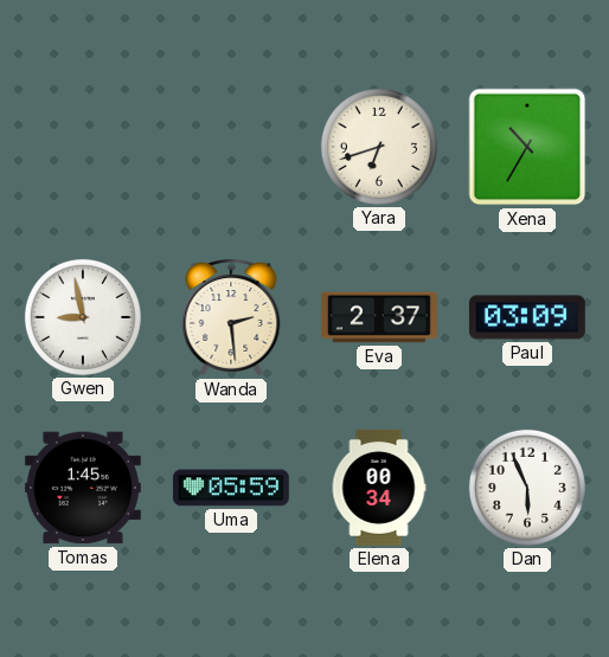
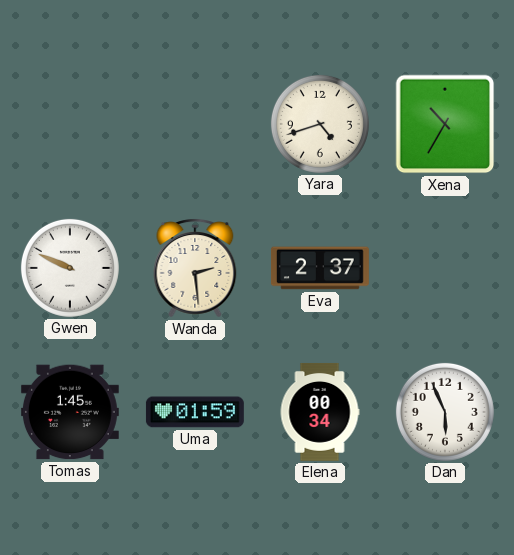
Yara: 6:42 -> 4:42
Gwen: 8:58 -> 9:49
Paul: 03:09 -> none
Uma: 05:59 -> 01:59
